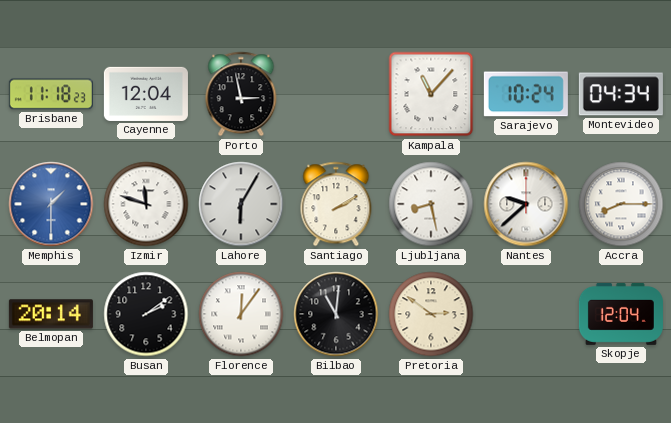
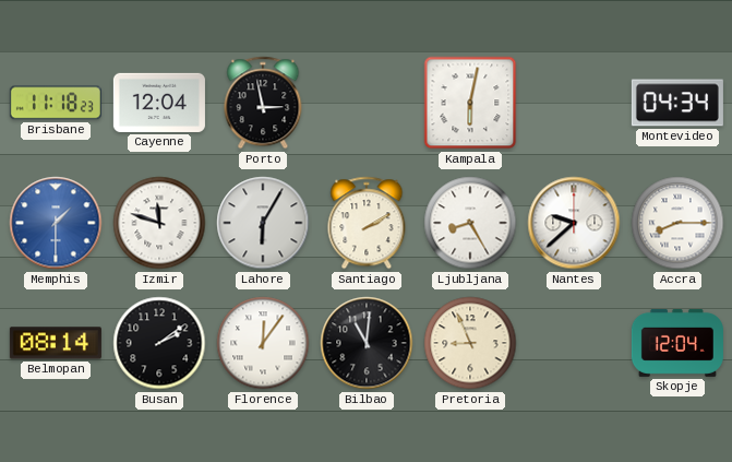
Kampala: 11:07 -> 6:02
Sarajevo: 10:24 -> none
Ljubljana: 8:28 -> 8:25
Belmopan: 20:14 -> 08:14
Pretoria: 2:51 -> 8:56
